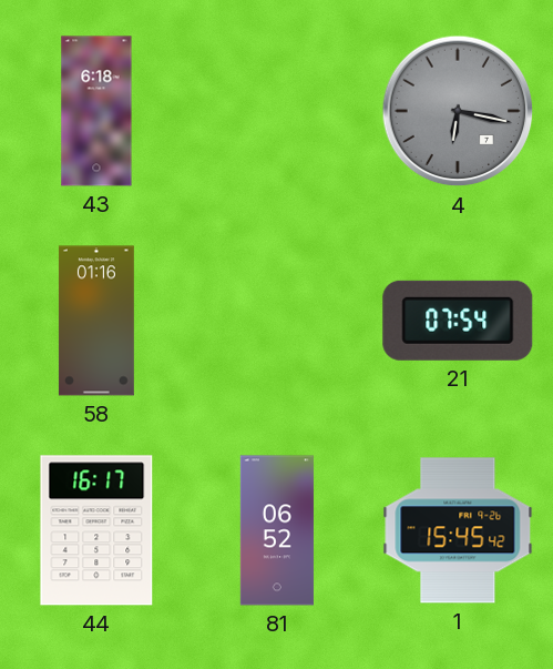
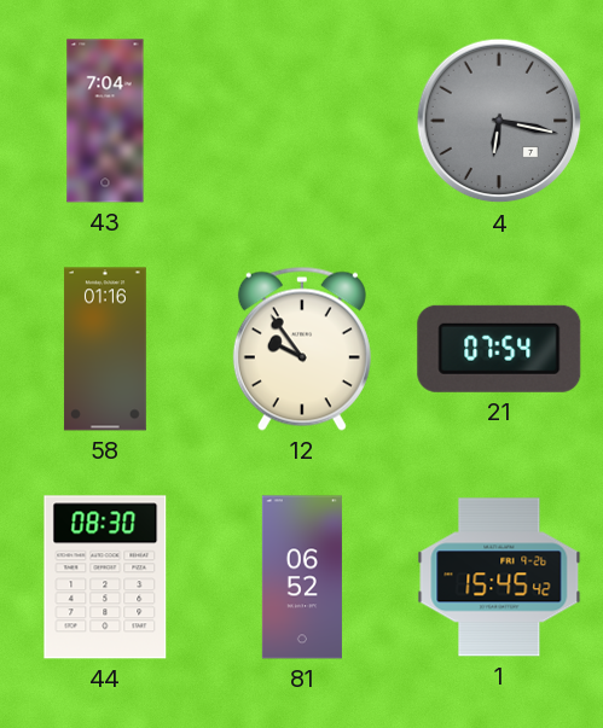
43: 6:18 -> 7:04
12: none -> 9:54
44: 16:17 -> 08:30
